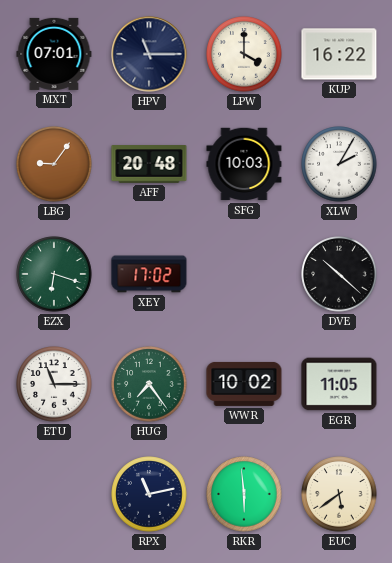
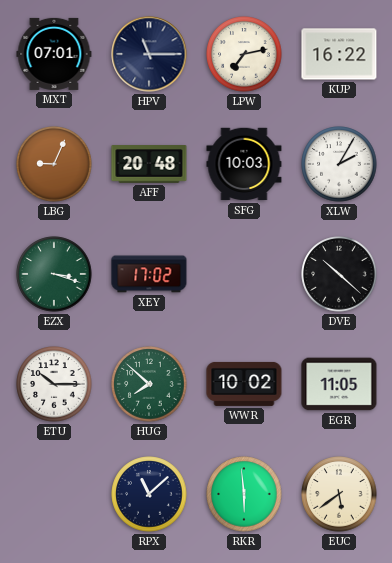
LPW: 4:00 -> 7:13
LBG: 9:06 -> 9:04
EZX: 6:18 -> 3:18
ETU: 11:15 -> 10:15
HUG: 7:24 -> 7:52
RPX: 11:13 -> 11:08
